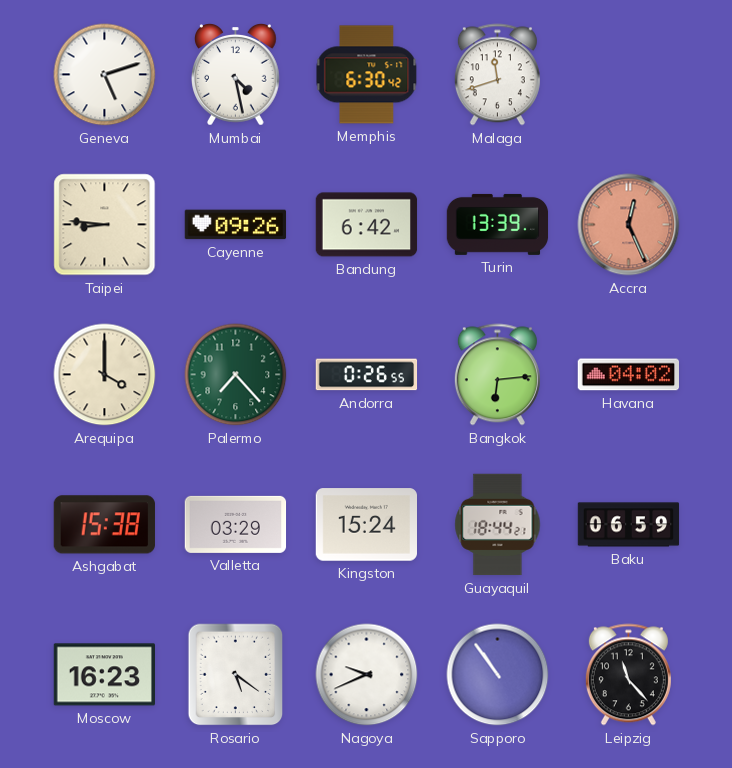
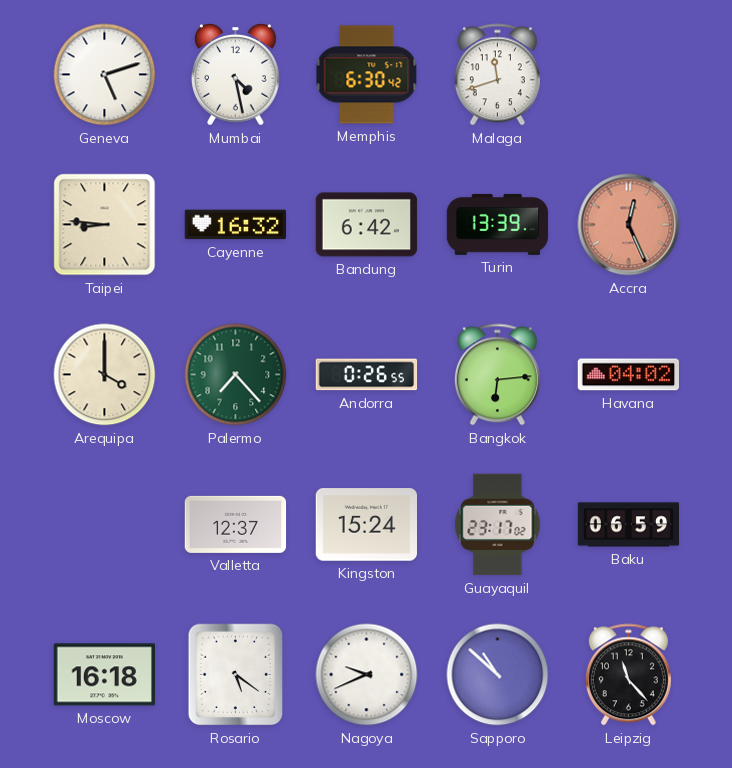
Cayenne: 09:26 -> 16:32
Ashgabat: 15:38 -> none
Valletta: 03:29 -> 12:37
Guayaquil: 18:44 -> 23:17
Moscow: 16:23 -> 16:18
Sapporo: 10:54 -> 10:52
